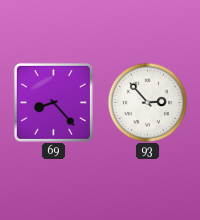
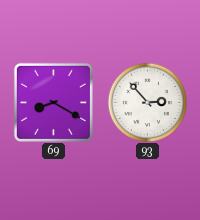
69: 8:23 -> 8:20
